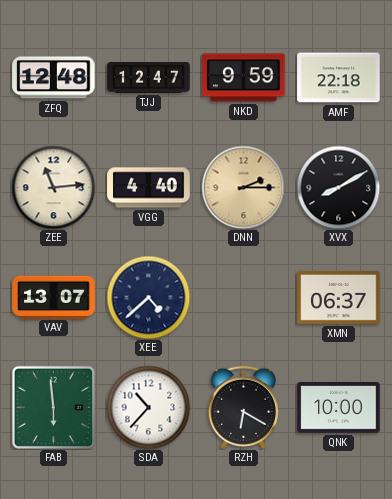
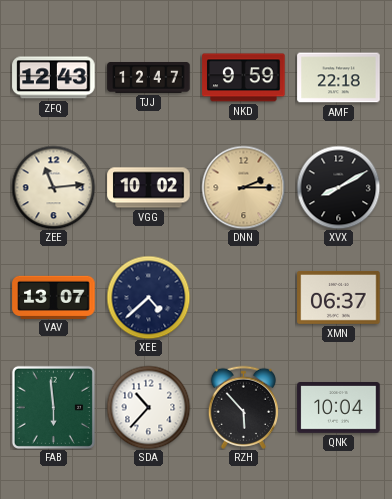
ZFQ: 12:48 -> 12:43
VGG: 4:40 -> 10:02
RZH: 6:20 -> 5:53
QNK: 10:00 -> 10:04
